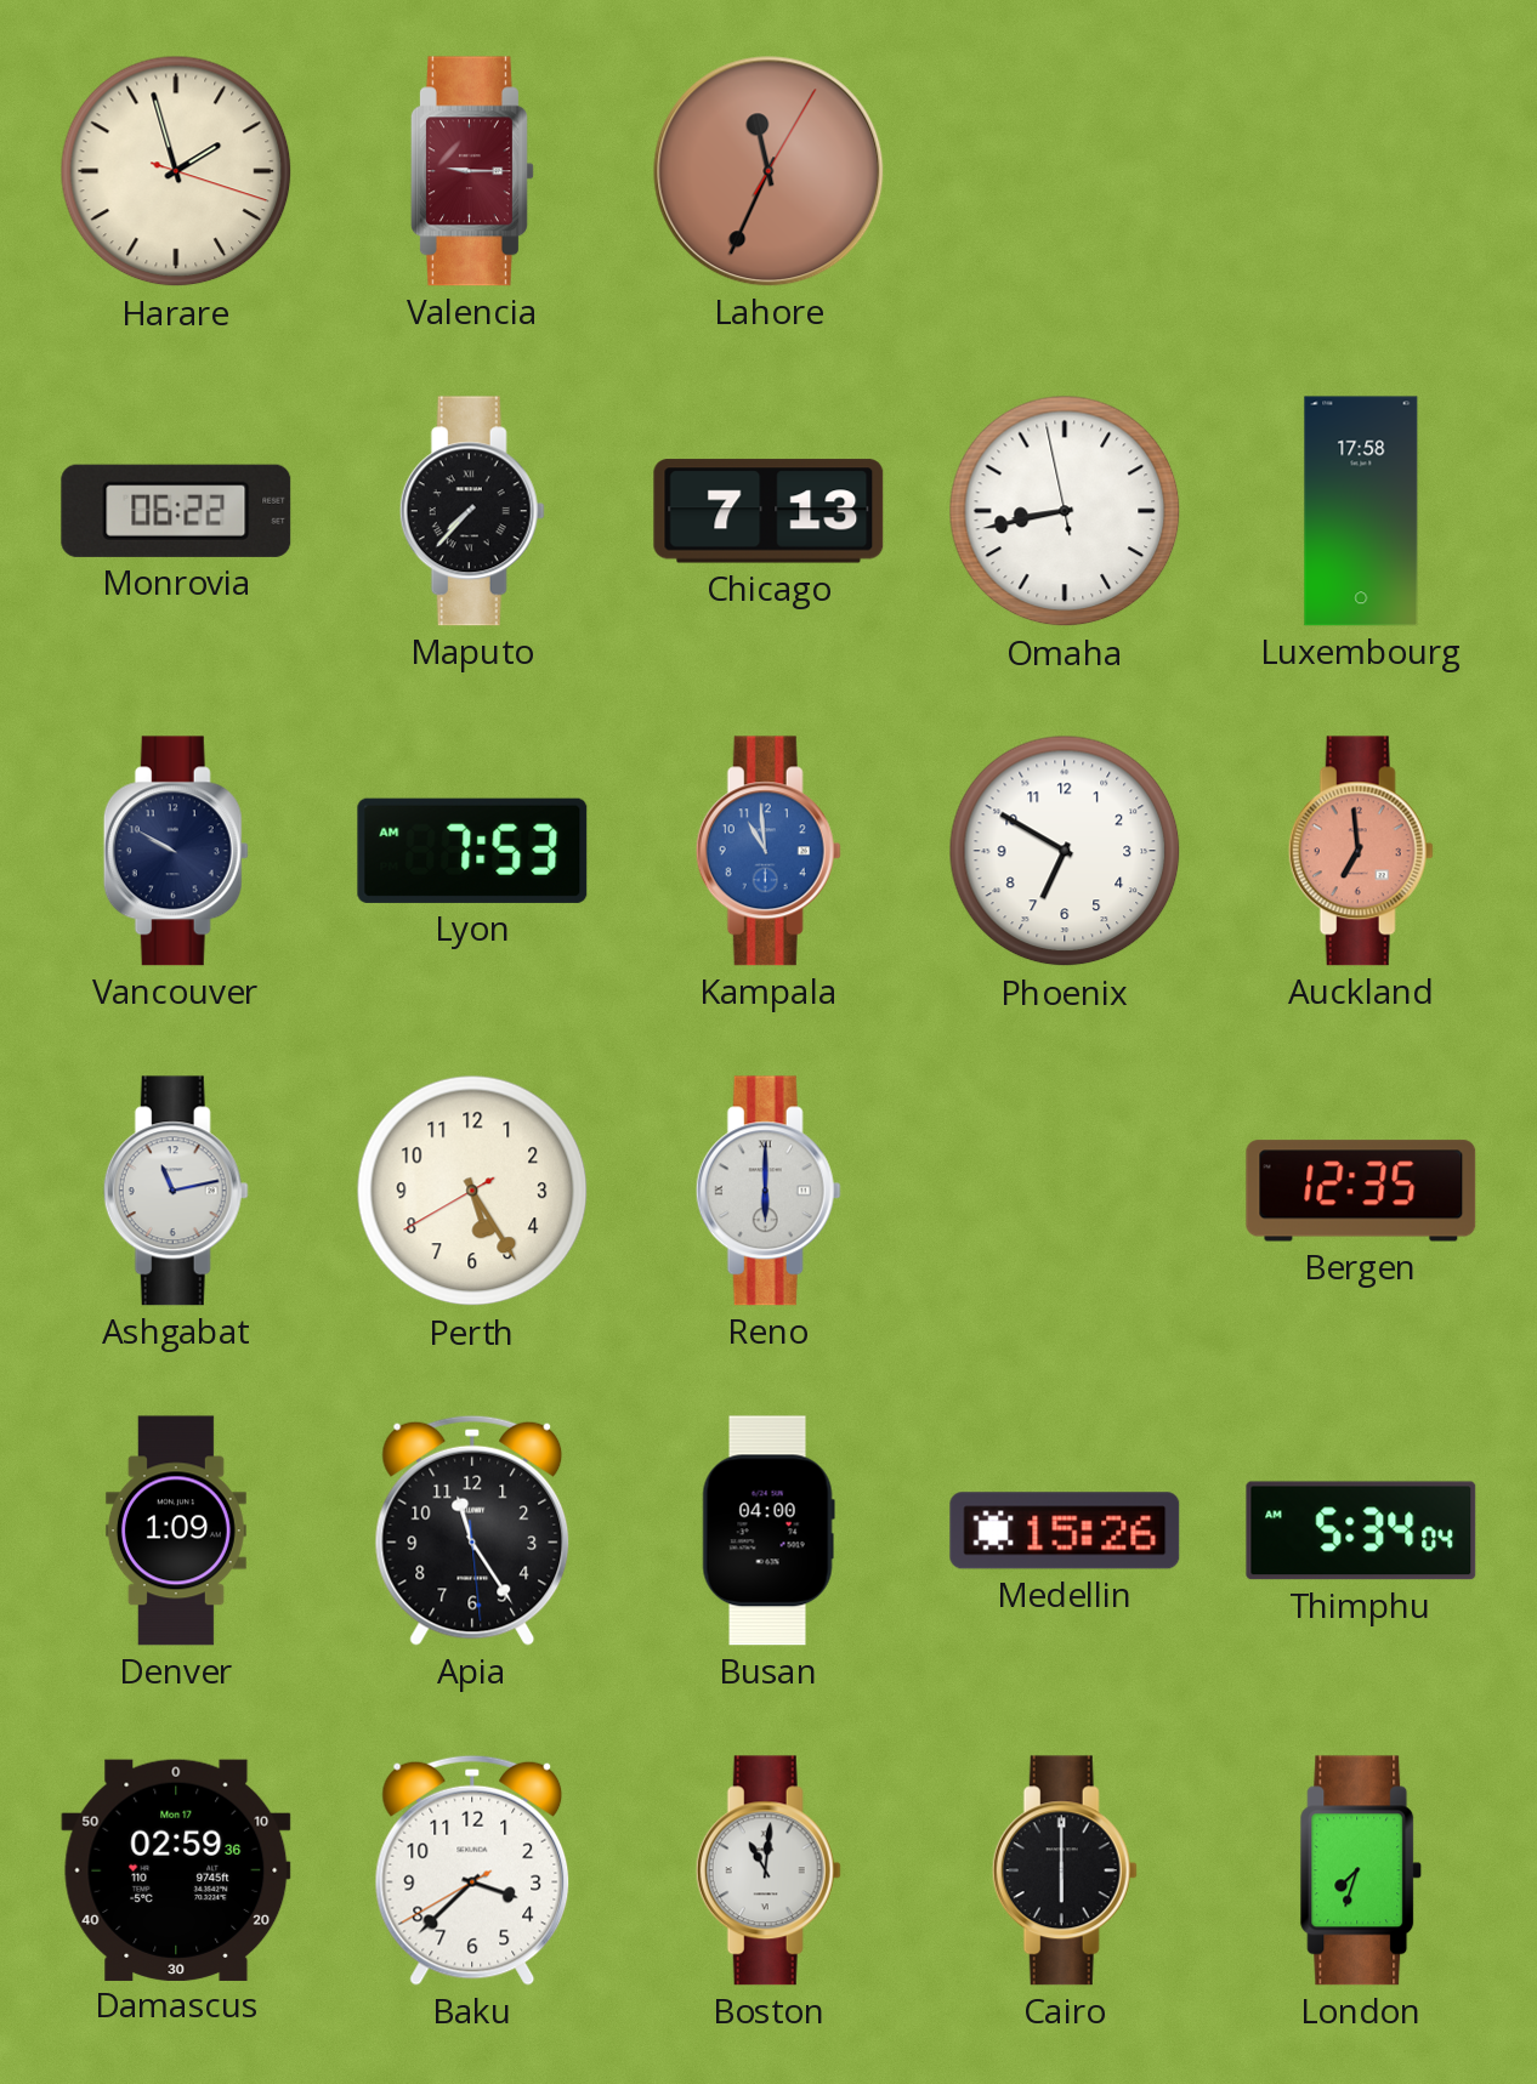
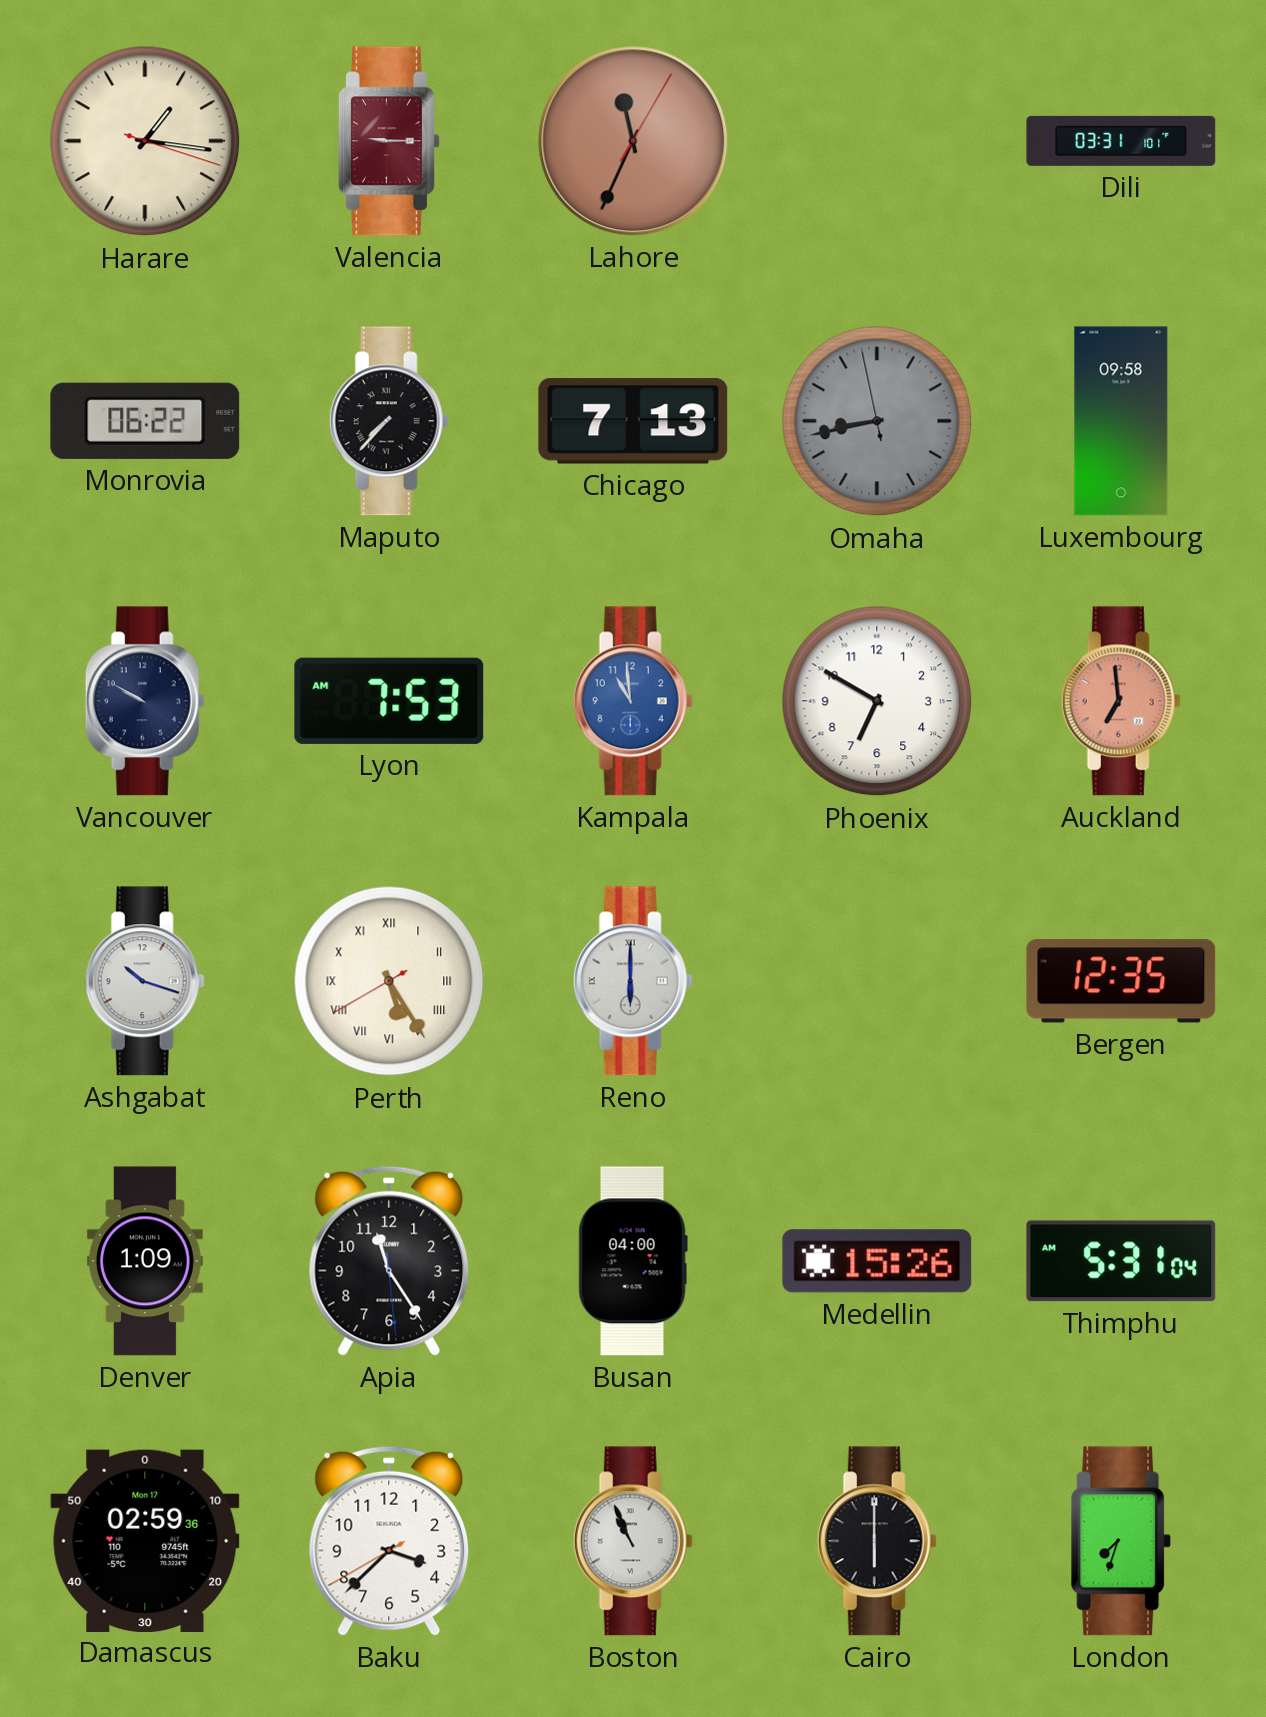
Harare: 1:57 -> 1:16
Dili: none -> 03:31
Omaha dial: white -> grey
Luxembourg: 17:58 -> 09:58
Ashgabat: 11:13 -> 10:18
Perth numerals: Arabic -> Roman
Thimphu: 5:34 -> 5:31
Boston: 11:01 -> 10:56
